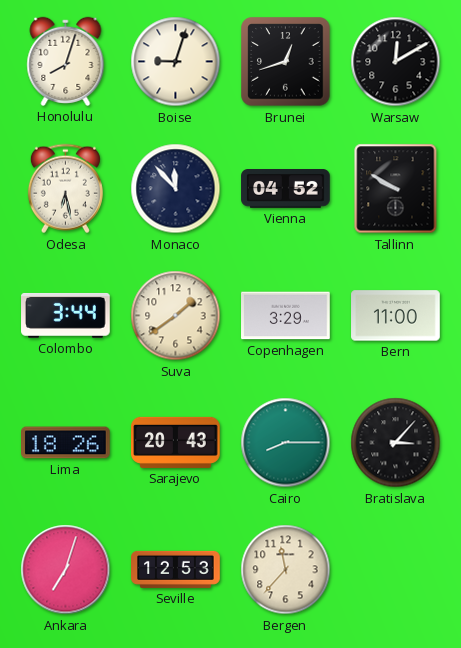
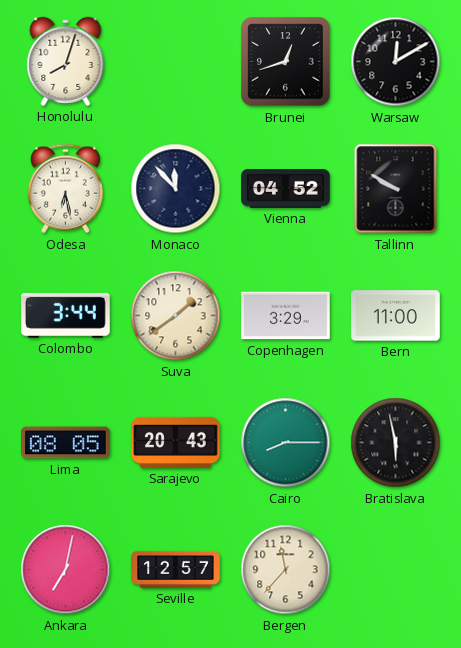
Boise: 9:03 -> none
Lima: 18:26 -> 08:05
Bratislava: 3:07 -> 5:58
Ankara: 7:03 -> 7:02
Seville: 12:53 -> 12:57
